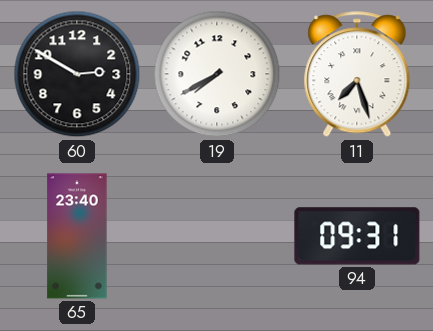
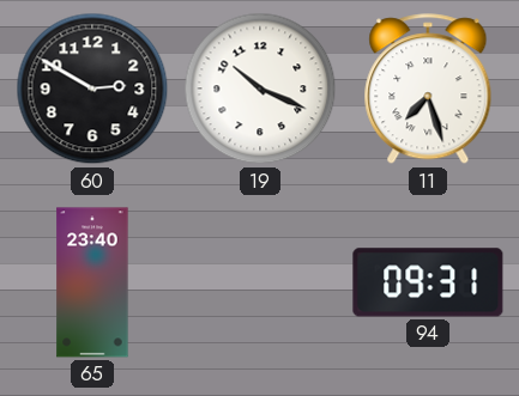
19: 7:40 -> 10:19
